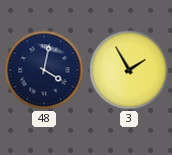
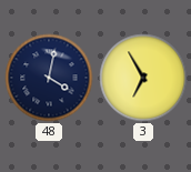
3: 1:55 -> 6:55
